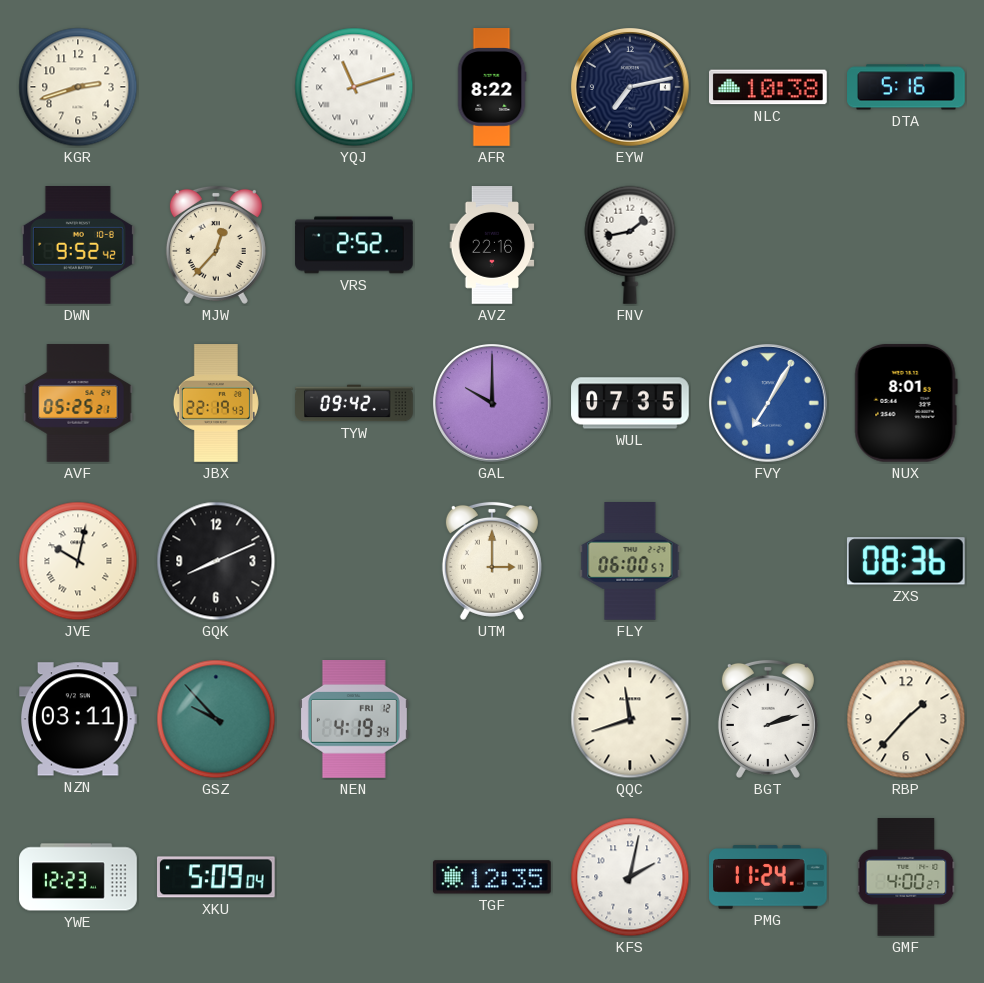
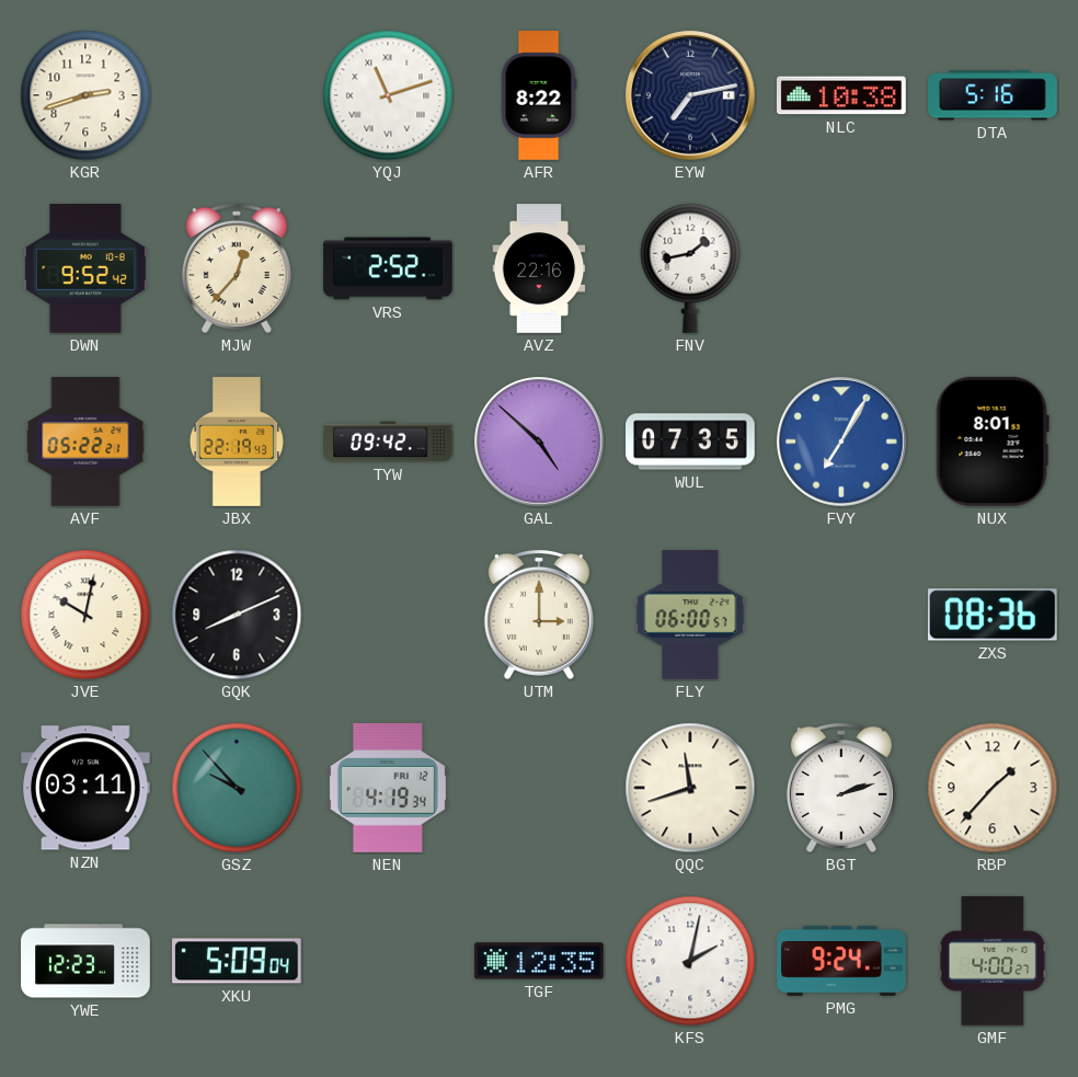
AVF: 05:25 -> 05:22
GAL: 10:00 -> 4:52
PMG: 11:24 -> 9:24
